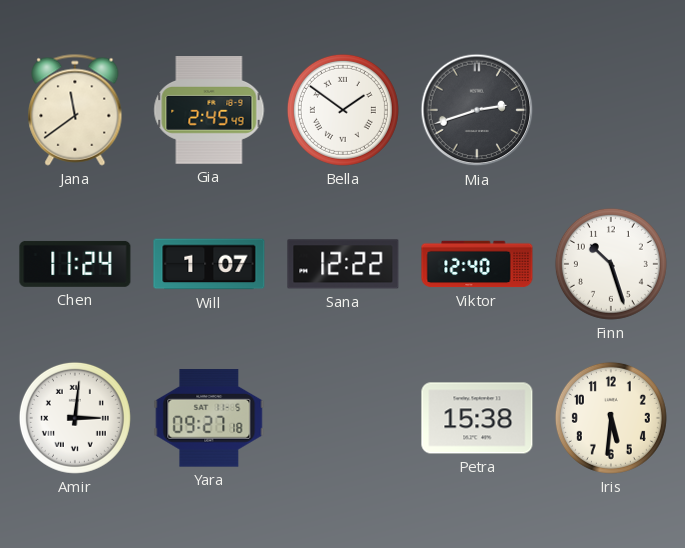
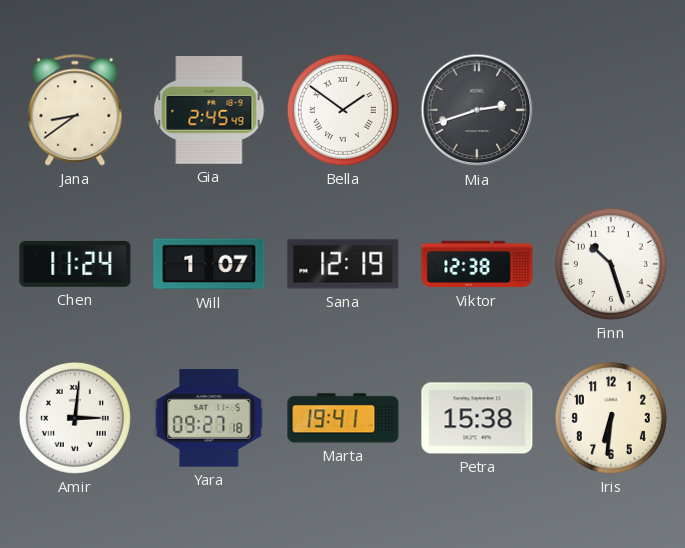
Jana: 11:39 -> 8:39
Sana: 12:22 -> 12:19
Viktor: 12:40 -> 12:38
Marta: none -> 19:41
Iris: 5:31 -> 6:31
